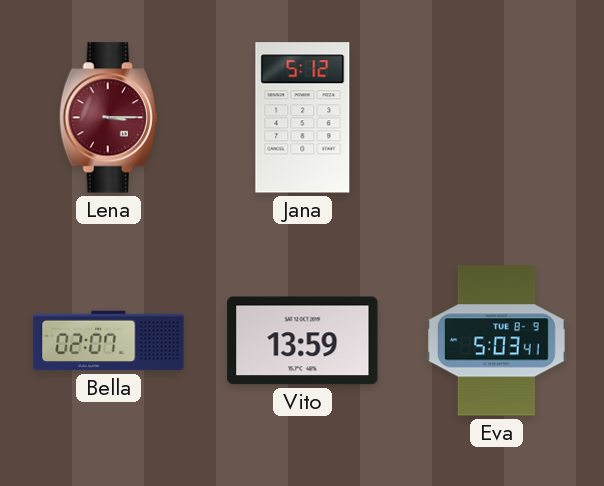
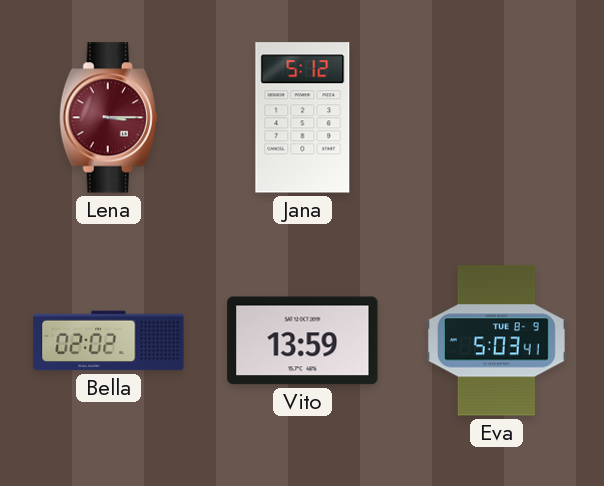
Bella: 02:07 -> 02:02
